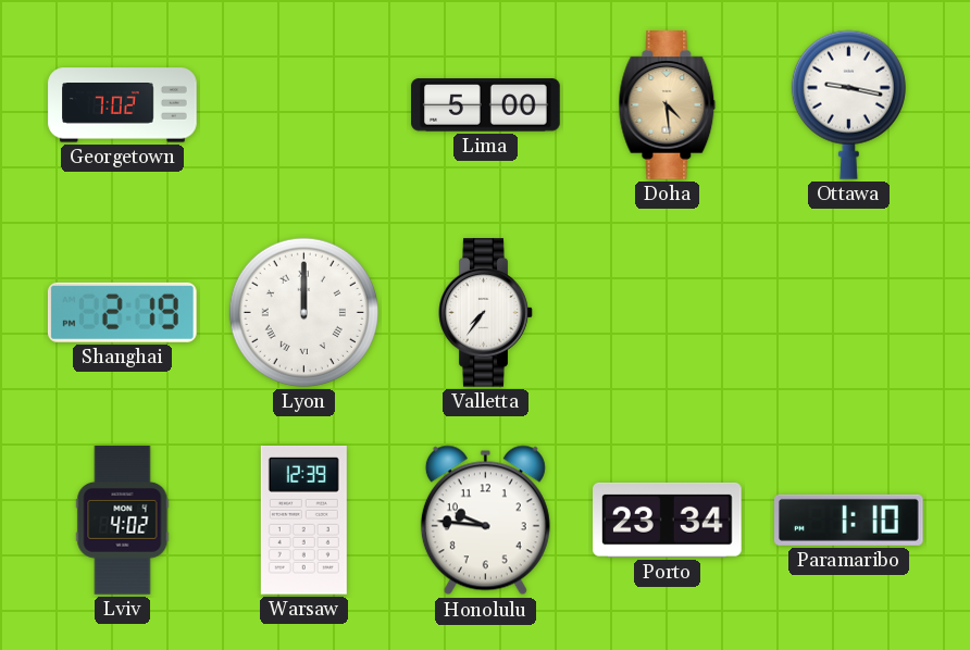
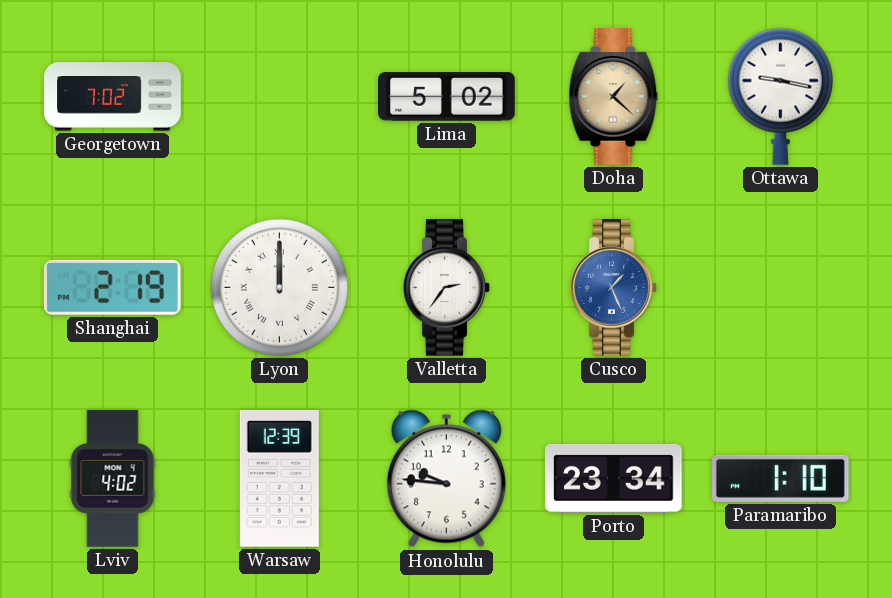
Lima: 5:00 -> 5:02
Doha: 4:29 -> 1:22
Valletta: 7:36 -> 2:36
Cusco: none -> 1:26
